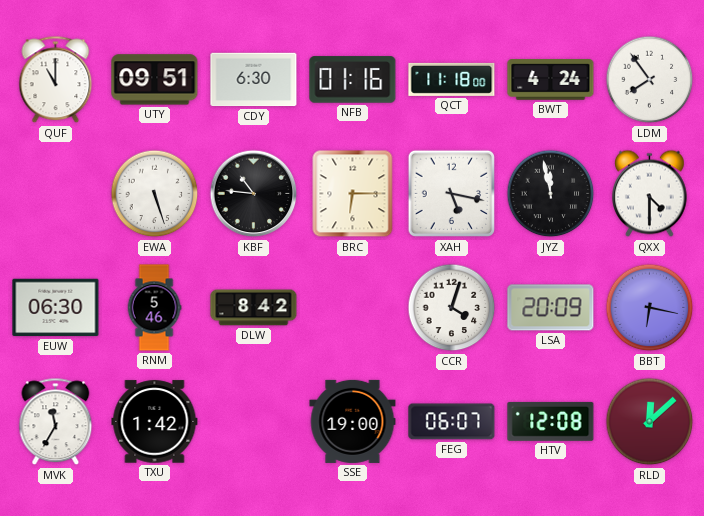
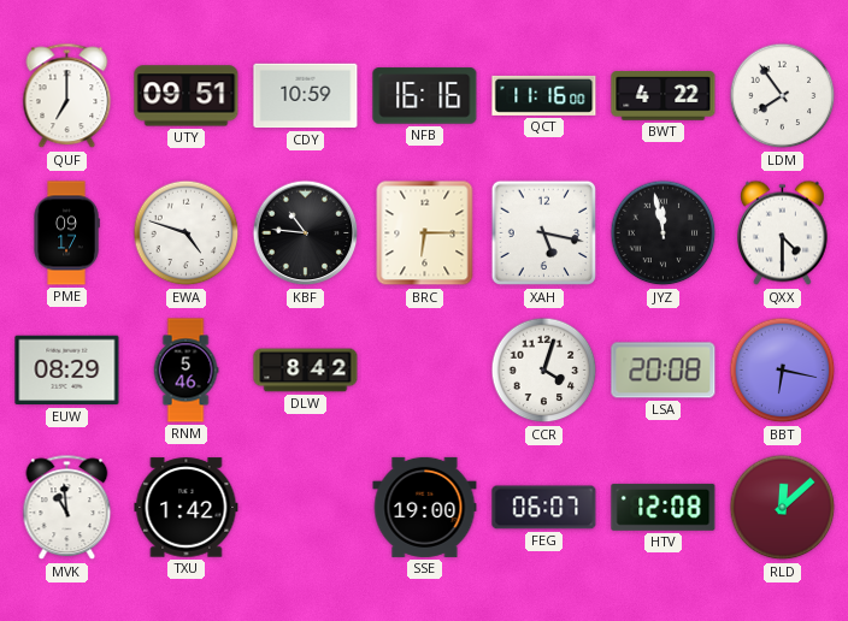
QUF: 11:00 -> 7:00
CDY: 6:30 -> 10:59
NFB: 01:16 -> 16:16
QCT: 11:18 -> 11:16
BWT: 4:24 -> 4:22
PME: none -> 09:17
EWA: 5:27 -> 4:48
EUW: 06:30 -> 08:29
LSA: 20:09 -> 20:08
MVK: 11:35 -> 10:59
